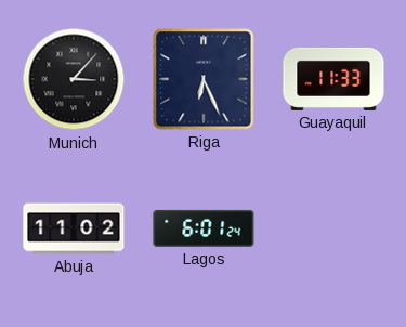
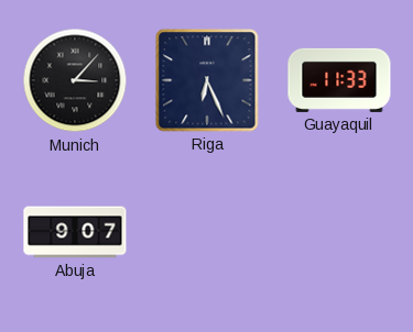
Abuja: 11:02 -> 9:07
Lagos: 6:01 -> none
